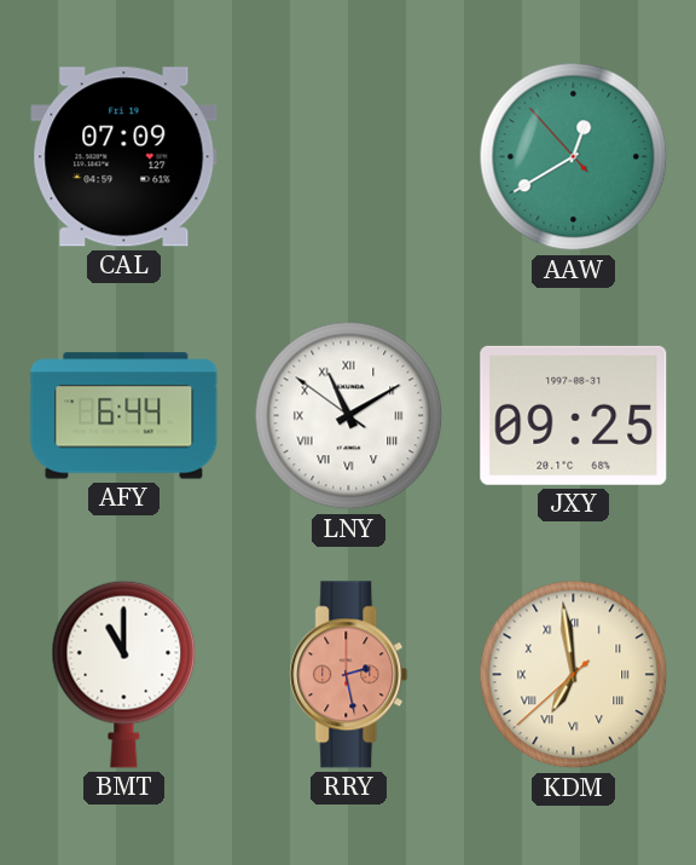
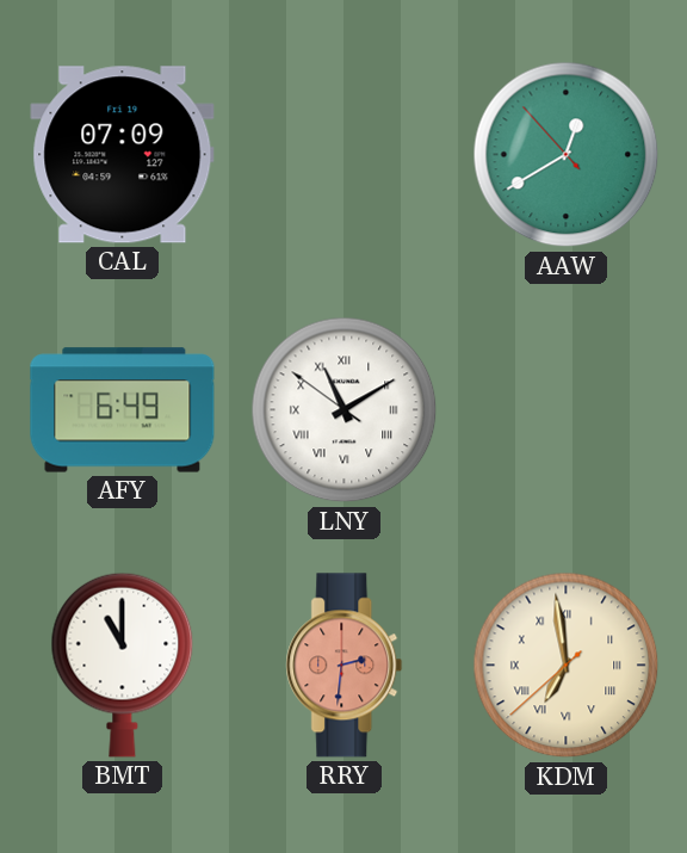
AFY: 6:44 -> 6:49
JXY: 09:25 -> none
RRY: 2:28 -> 2:31
